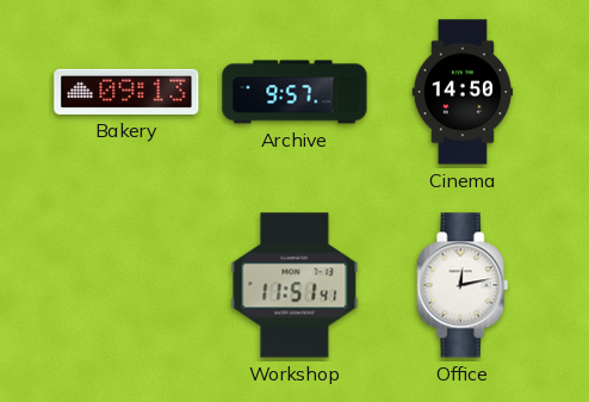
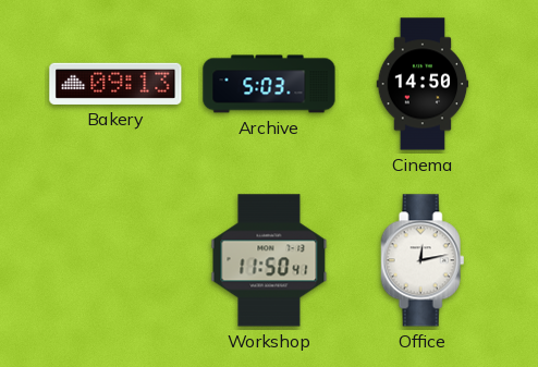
Archive: 9:57 -> 5:03
Workshop: 11:51 -> 11:50
